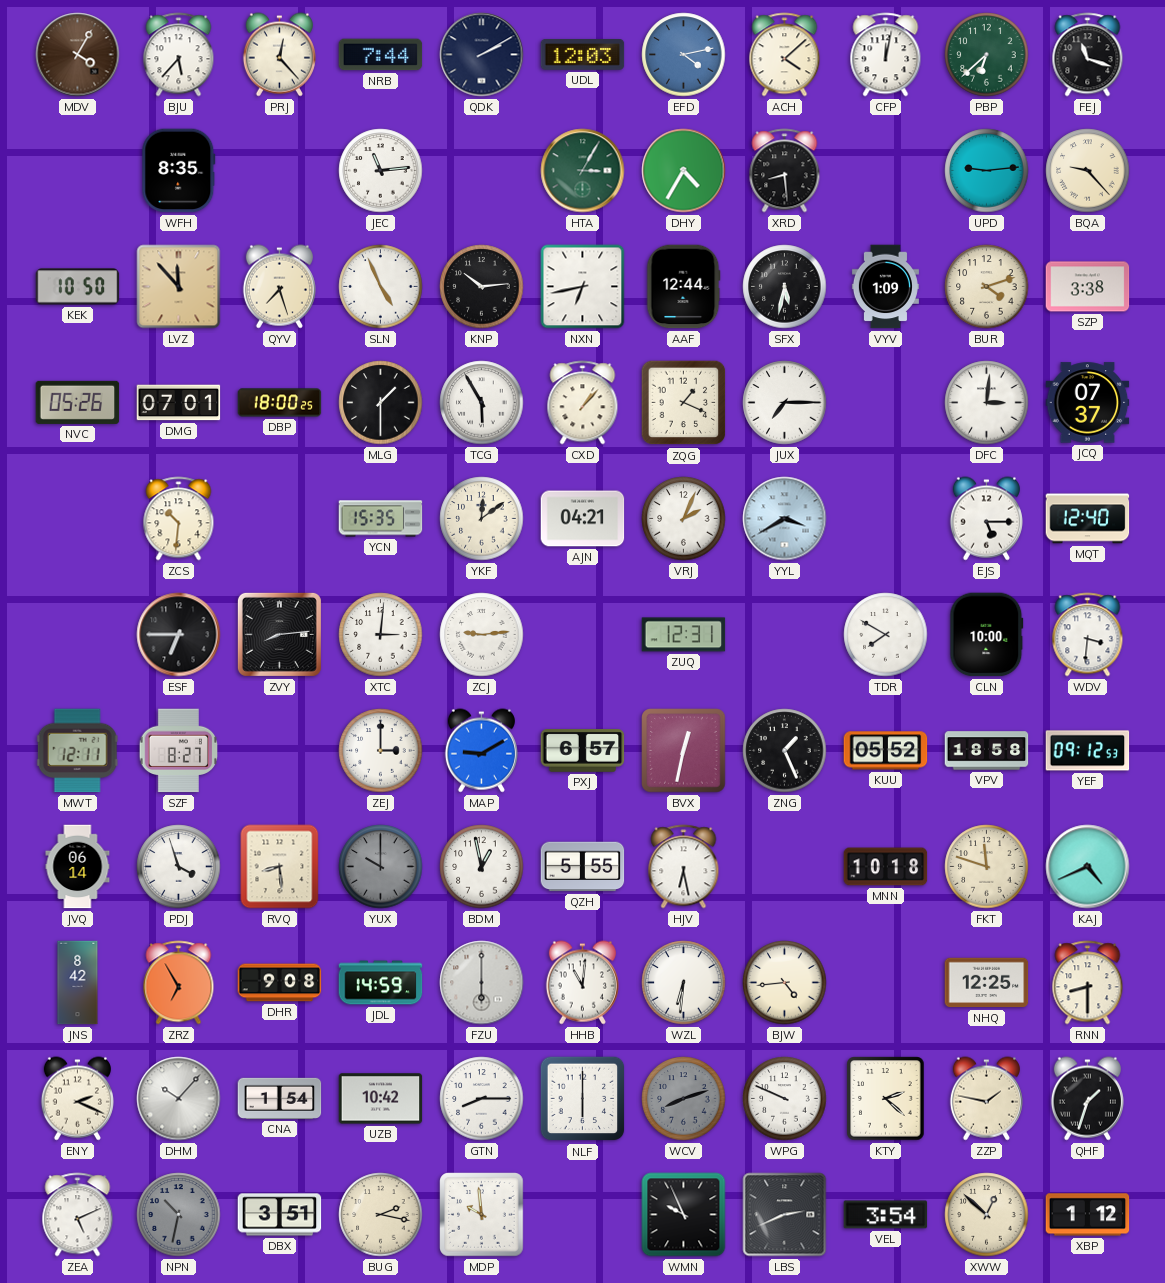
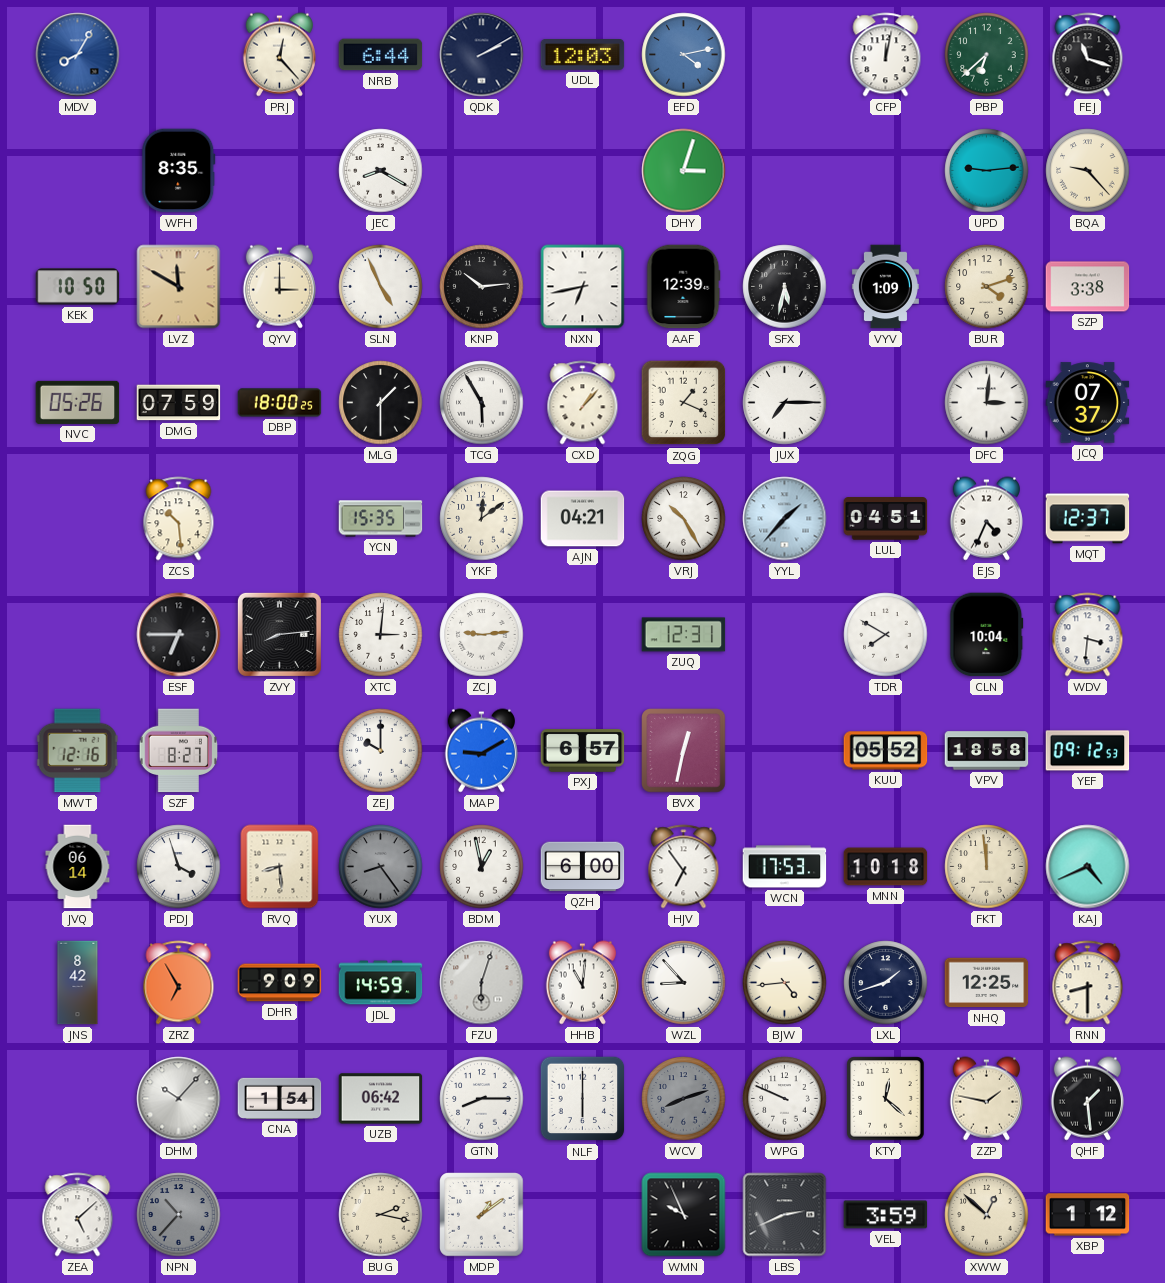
MDV: 4:05 -> 8:05
MDV dial: brown -> blue
BJU: 5:37 -> none
NRB: 7:44 -> 6:44
ACH: 4:08 -> none
JEC: 11:14 -> 8:20
HTA: 3:05 -> none
DHY: 4:35 -> 3:03
XRD: 8:29 -> none
LVZ: 11:53 -> 11:50
QYV: 7:27 -> 3:00
AAF: 12:44 -> 12:39
DMG: 07:01 -> 07:59
ZCS: 10:31 -> 10:29
VRJ: 2:04 -> 10:25
YYL: 3:40 -> 1:37
LUL: none -> 04:51
EJS: 5:15 -> 4:34
MQT: 12:40 -> 12:37
CLN: 10:00 -> 10:04
MWT: 12:11 -> 12:16
ZEJ: 3:00 -> 10:00
ZNG: 1:26 -> none
YUX: 10:00 -> 8:24
QZH: 5:55 -> 6:00
HJV: 6:28 -> 6:54
WCN: none -> 17:53
FKT: 11:48 -> 11:59
DHR: 9:08 -> 9:09
FZU: 6:00 -> 6:03
WZL: 6:31 -> 8:53
LXL: none -> 1:42
ENY: 2:19 -> none
UZB: 10:42 -> 06:42
KTY: 2:22 -> 12:22
QHF: 1:33 -> 1:29
ZEA: 5:11 -> 5:08
NPN: 10:32 -> 10:37
DBX: 3:51 -> none
MDP: 9:59 -> 1:09
VEL: 3:54 -> 3:59
